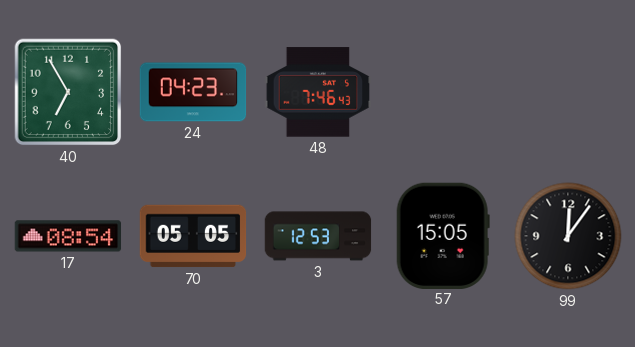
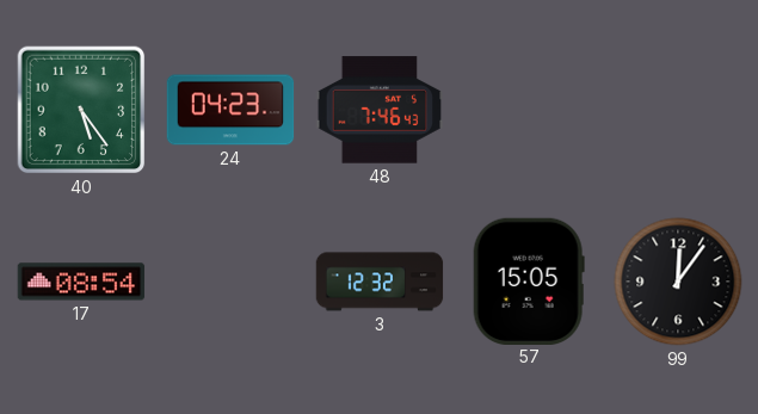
40: 6:55 -> 5:24
70: 05:05 -> none
3: 12:53 -> 12:32
